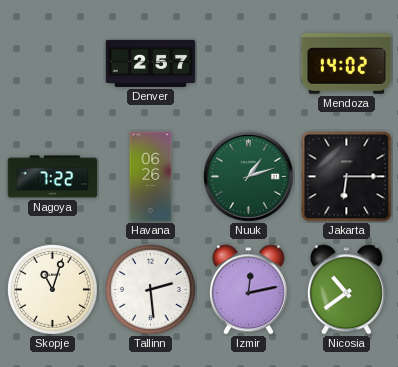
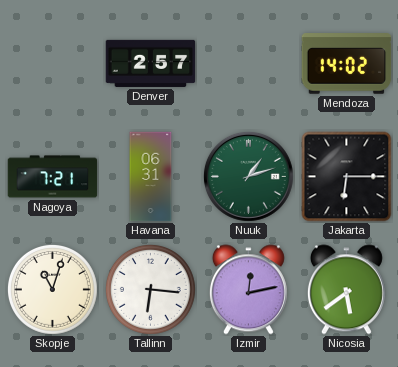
Nagoya: 7:22 -> 7:21
Havana: 06:26 -> 06:31
Tallinn: 2:29 -> 6:16
Nicosia: 10:39 -> 5:39
